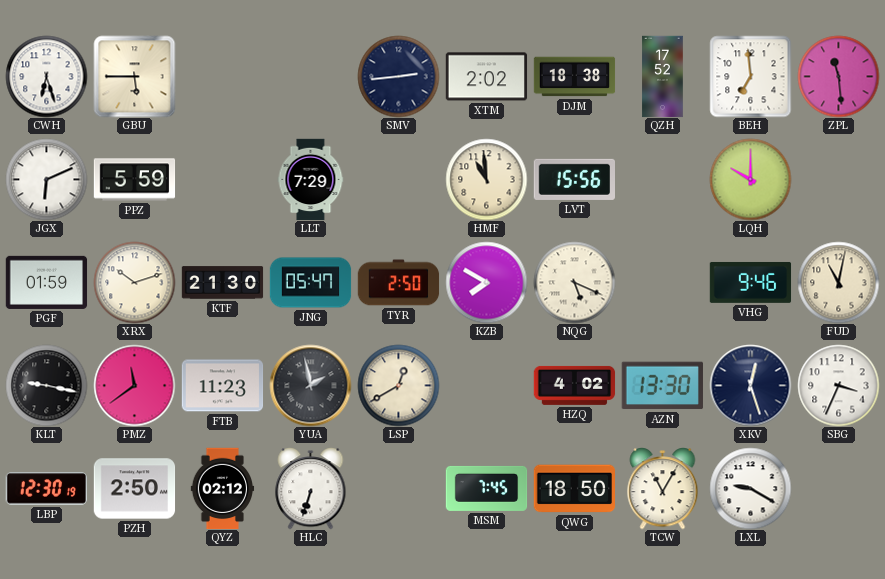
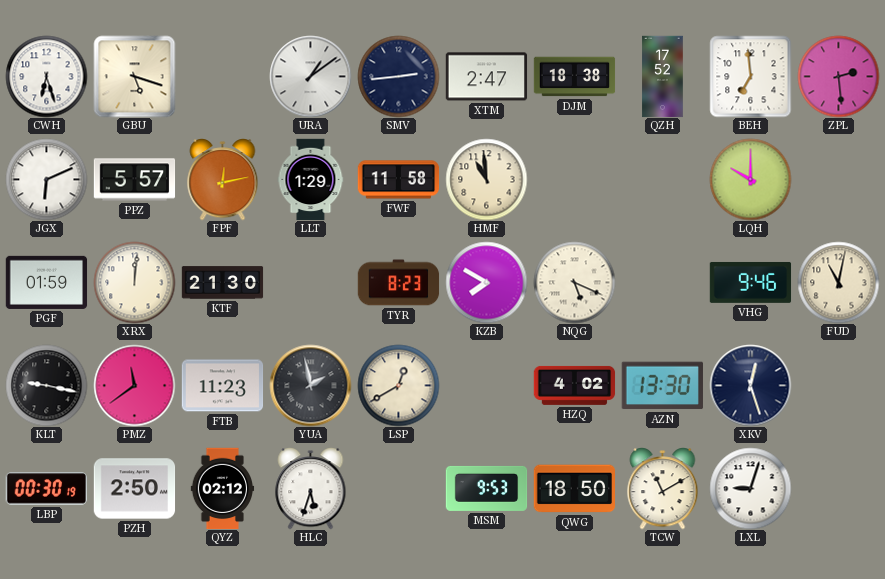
GBU: 5:45 -> 5:18
URA: none -> 1:09
XTM: 2:02 -> 2:47
ZPL: 11:29 -> 2:29
PPZ: 5:59 -> 5:57
FPF: none -> 12:13
LLT: 7:29 -> 1:29
FWF: none -> 11:58
LVT: 15:56 -> none
XRX: 10:12 -> 12:01
JNG: 05:47 -> none
TYR: 2:50 -> 8:23
SBG: 3:34 -> none
LBP: 12:30 -> 00:30
HLC: 6:33 -> 5:33
MSM: 7:45 -> 9:53
TCW: 11:05 -> 11:10
LXL: 9:20 -> 9:03
